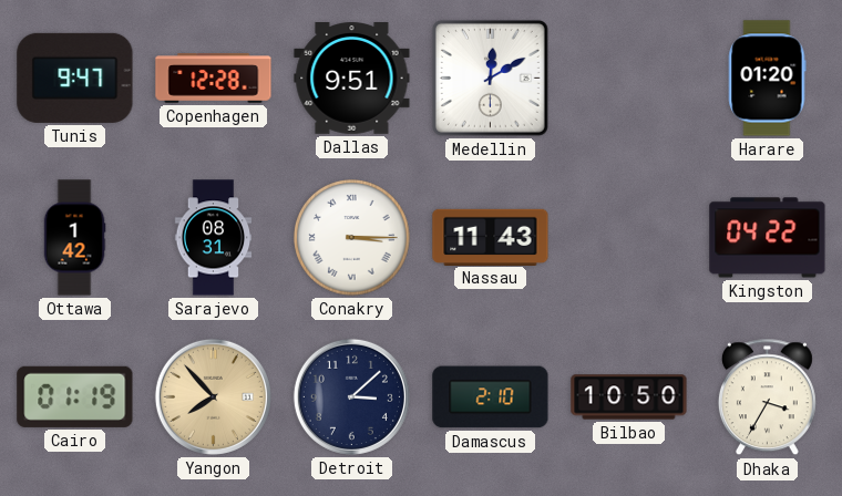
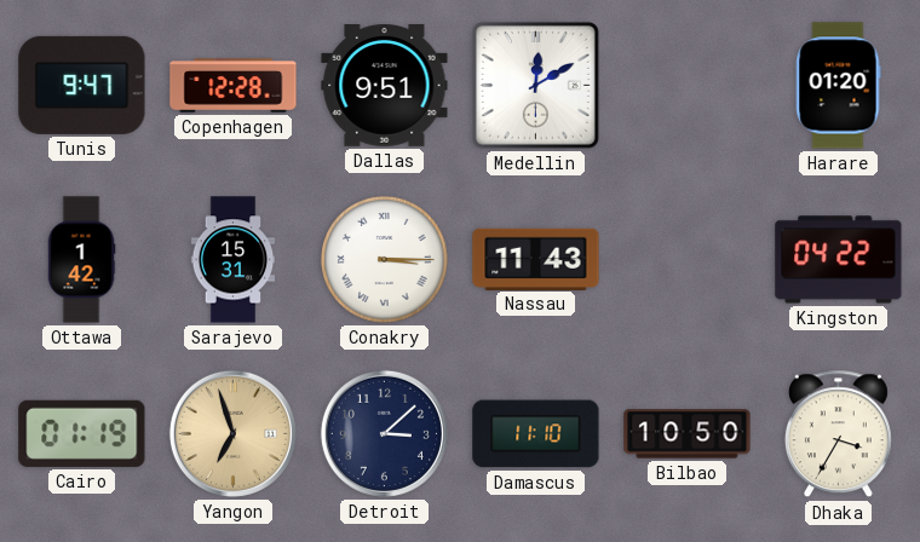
Sarajevo: 08:31 -> 15:31
Yangon: 7:53 -> 6:57
Damascus: 2:10 -> 11:10
